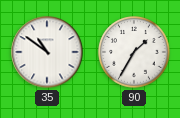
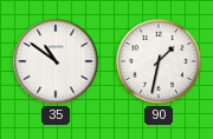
90: 1:35 -> 1:32
